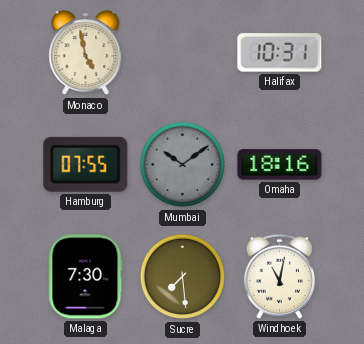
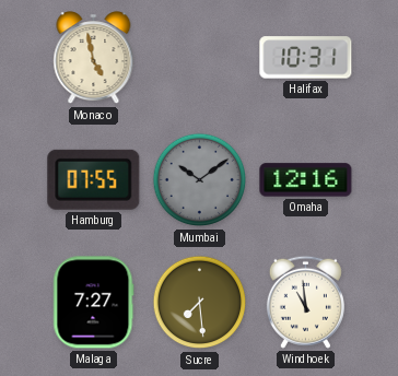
Omaha: 18:16 -> 12:16
Malaga: 7:30 -> 7:27
Windhoek: 11:02 -> 10:59
